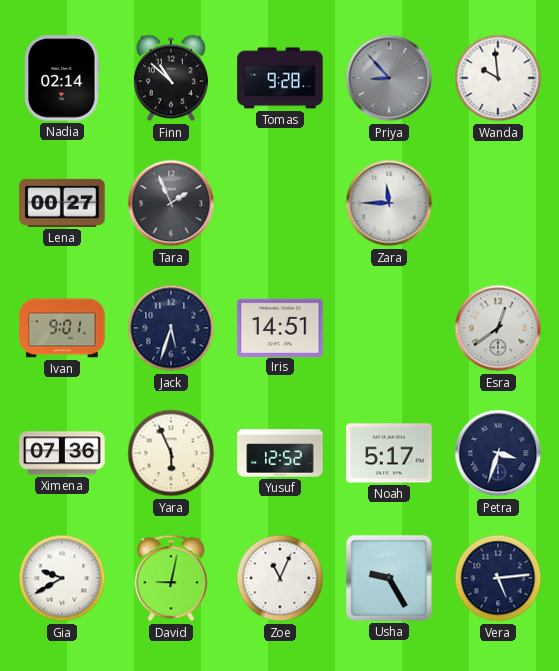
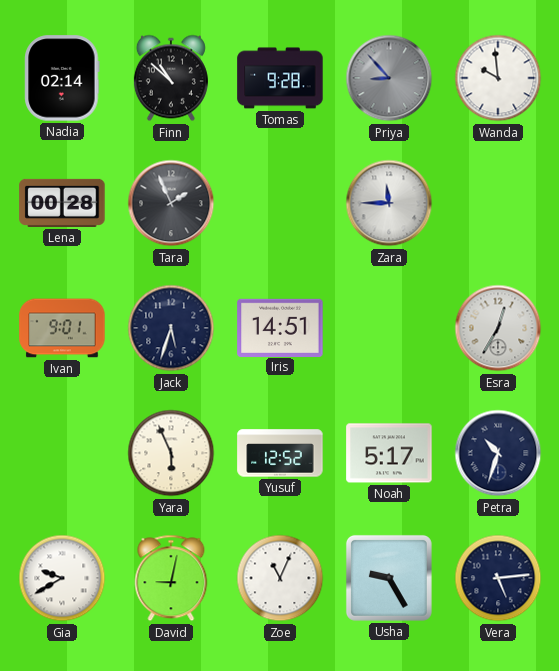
Lena: 00:27 -> 00:28
Esra: 12:39 -> 12:35
Ximena: 07:36 -> none
Petra: 3:33 -> 10:33
